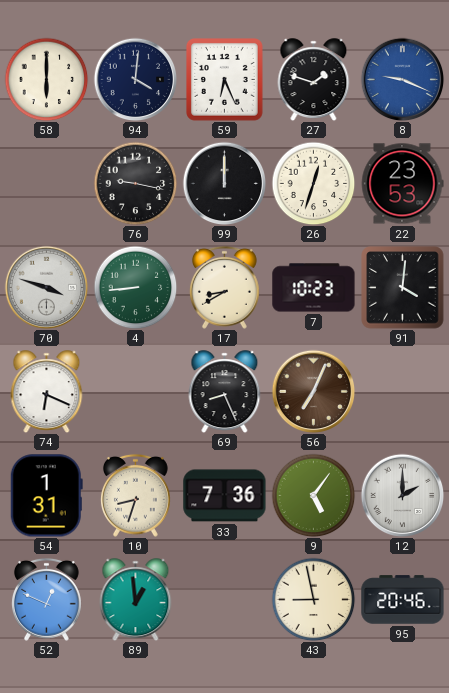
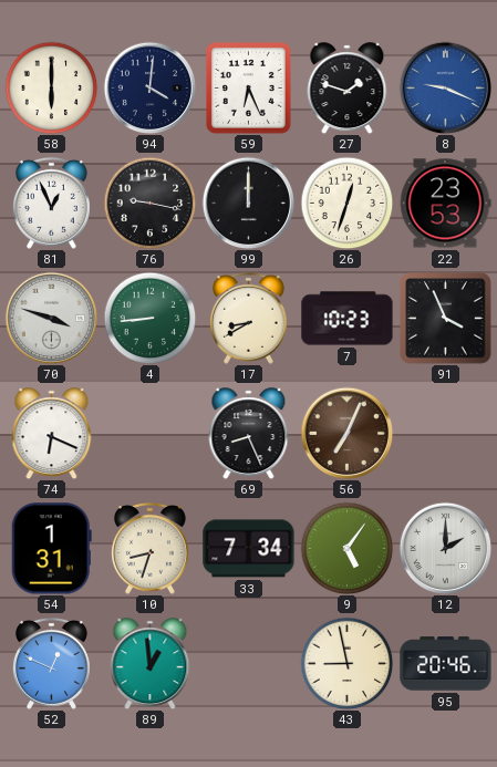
81: none -> 12:56
91: 4:01 -> 3:56
33: 7:36 -> 7:34
